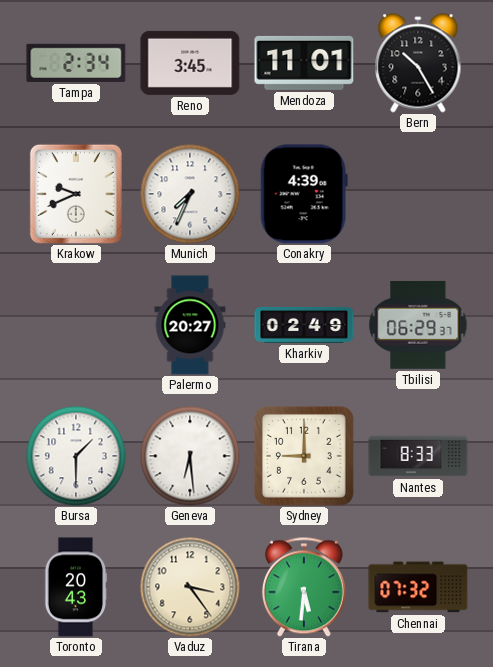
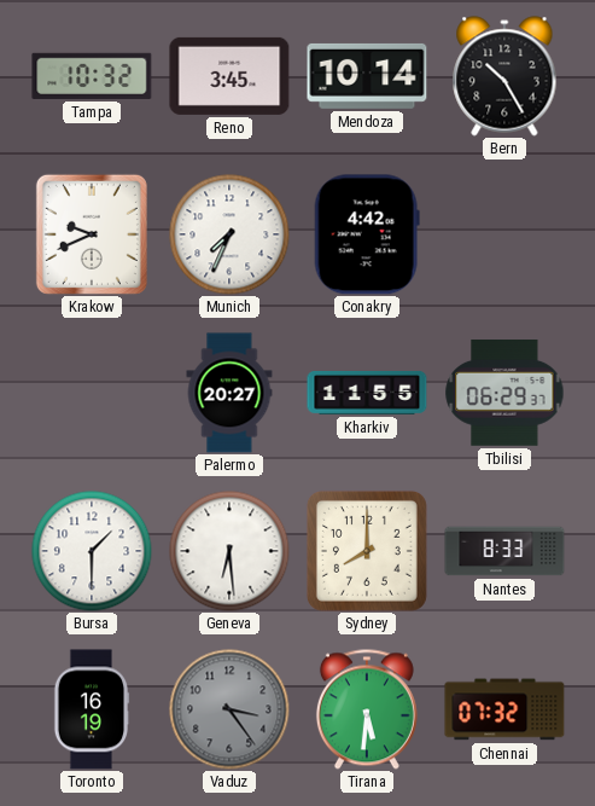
Tampa: 2:34 -> 10:32
Mendoza: 11:01 -> 10:14
Conakry: 4:39 -> 4:42
Kharkiv: 02:49 -> 11:55
Sydney: 9:00 -> 8:00
Toronto: 20:43 -> 16:19
Vaduz dial: cream -> grey
